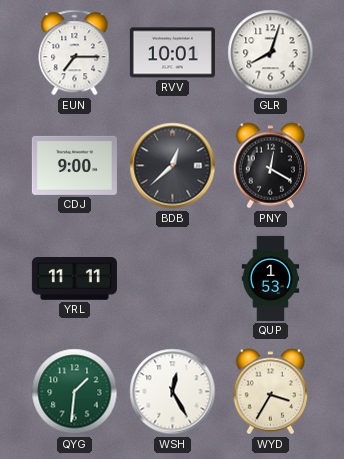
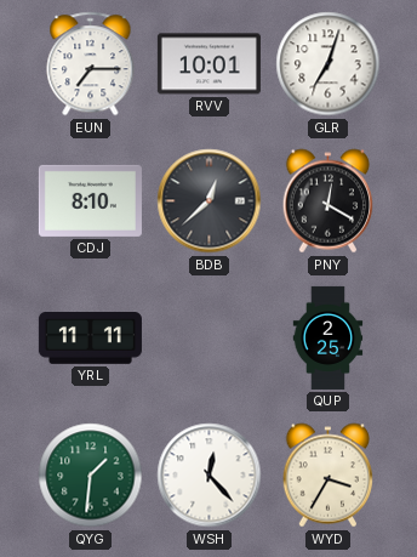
GLR: 8:03 -> 7:03
CDJ: 9:00 -> 8:10
QUP: 1:53 -> 2:25
WSH: 12:25 -> 12:23
